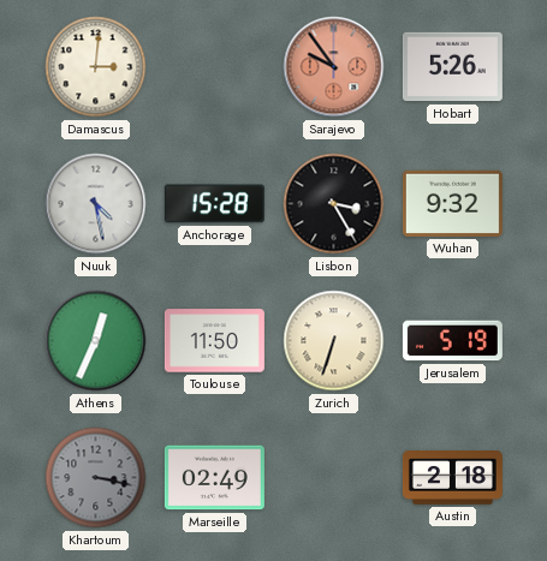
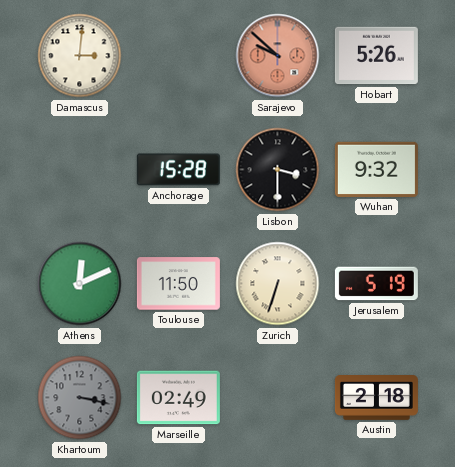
Sarajevo: 9:54 -> 9:52
Nuuk: 4:28 -> none
Lisbon: 3:25 -> 3:30
Athens: 12:34 -> 12:11
